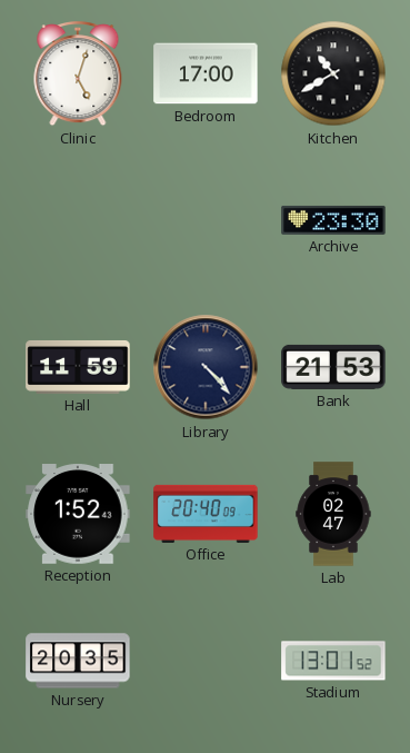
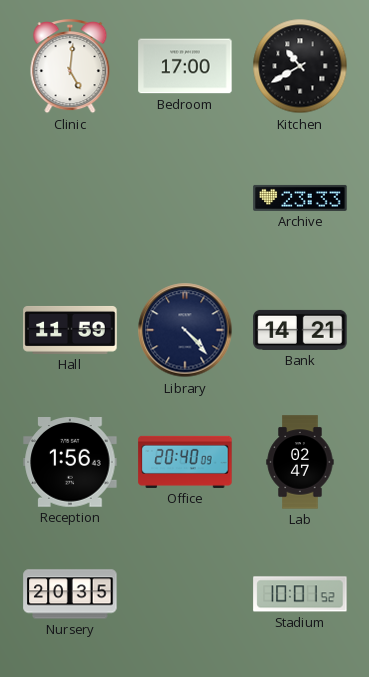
Clinic: 5:03 -> 5:01
Archive: 23:30 -> 23:33
Bank: 21:53 -> 14:21
Reception: 1:52 -> 1:56
Stadium: 13:01 -> 10:01
